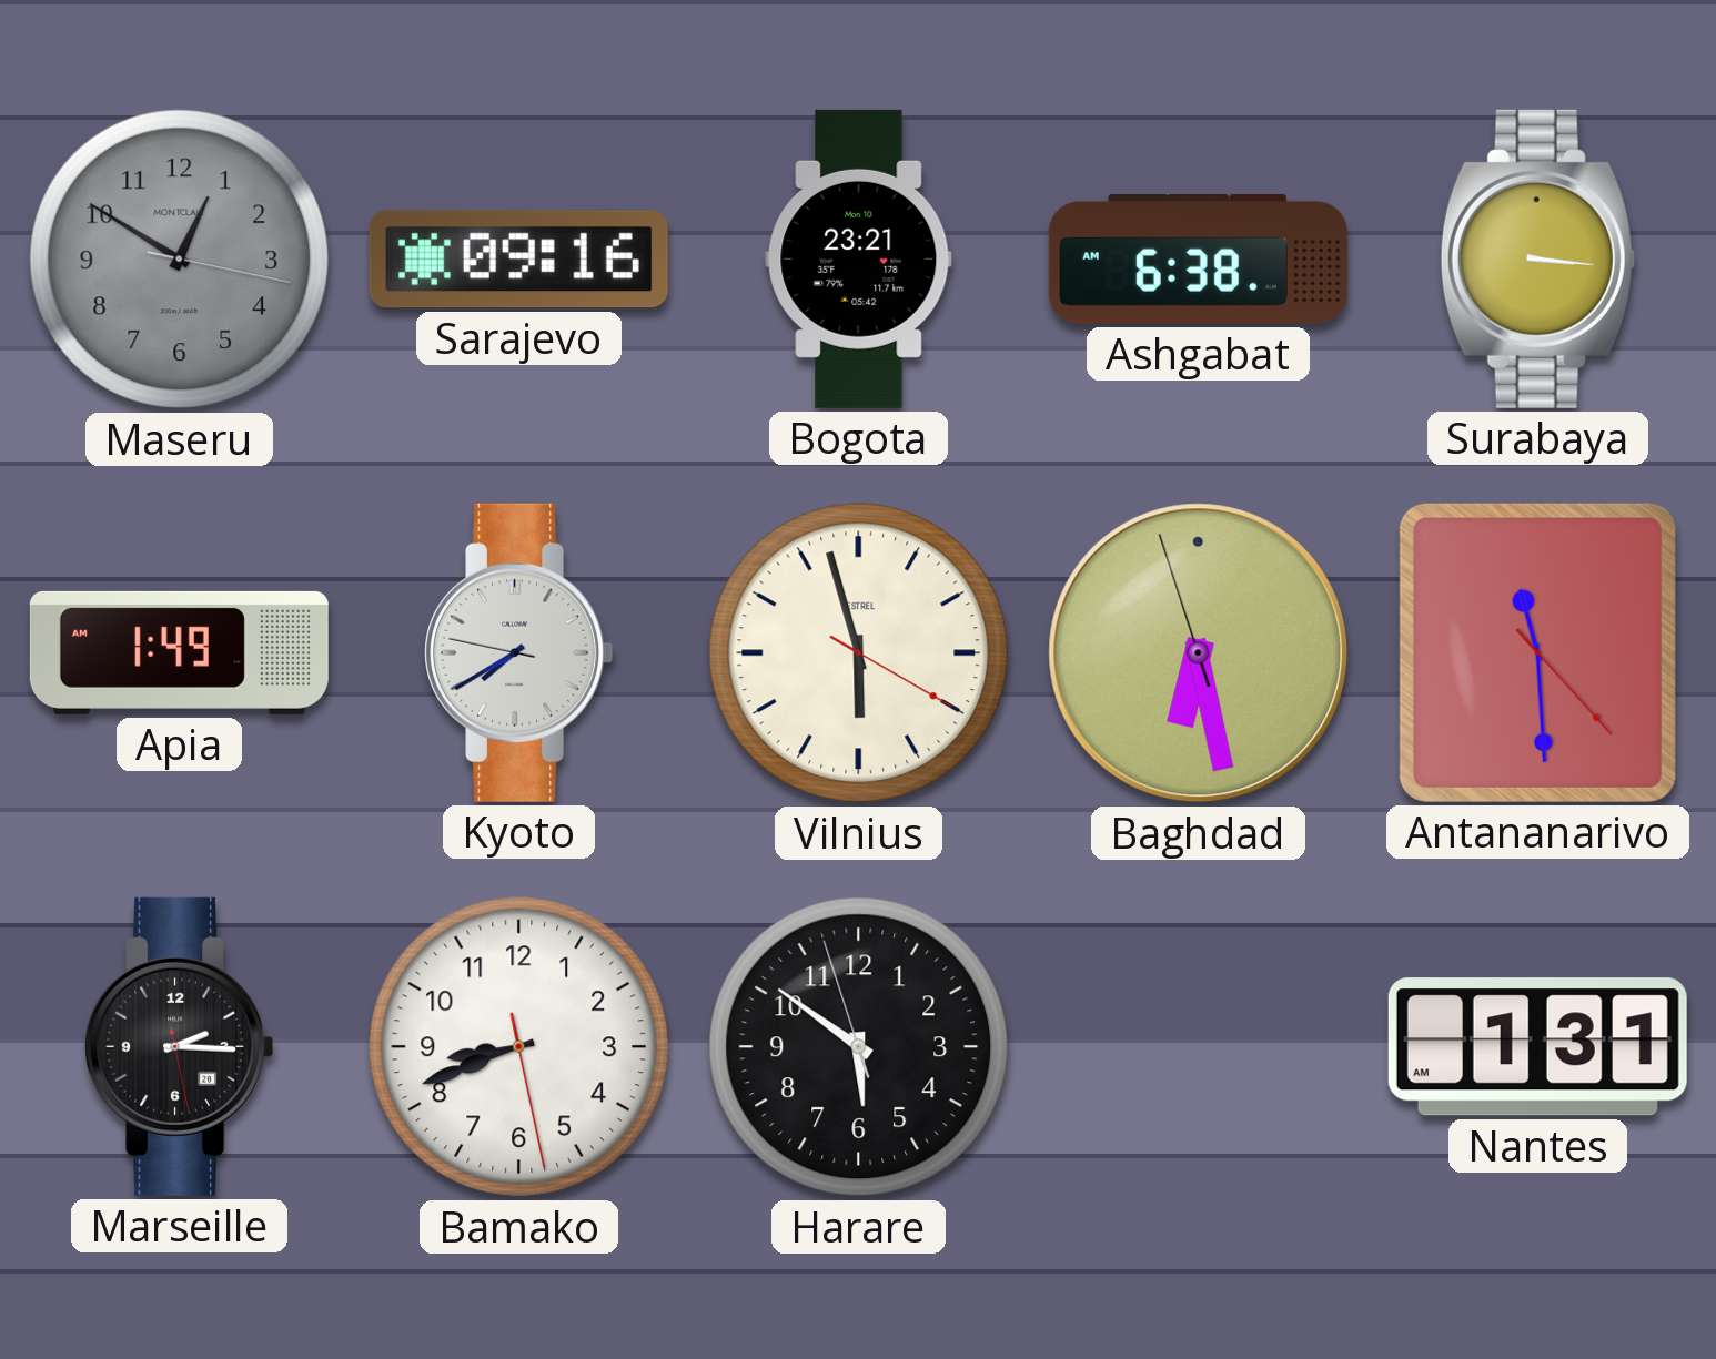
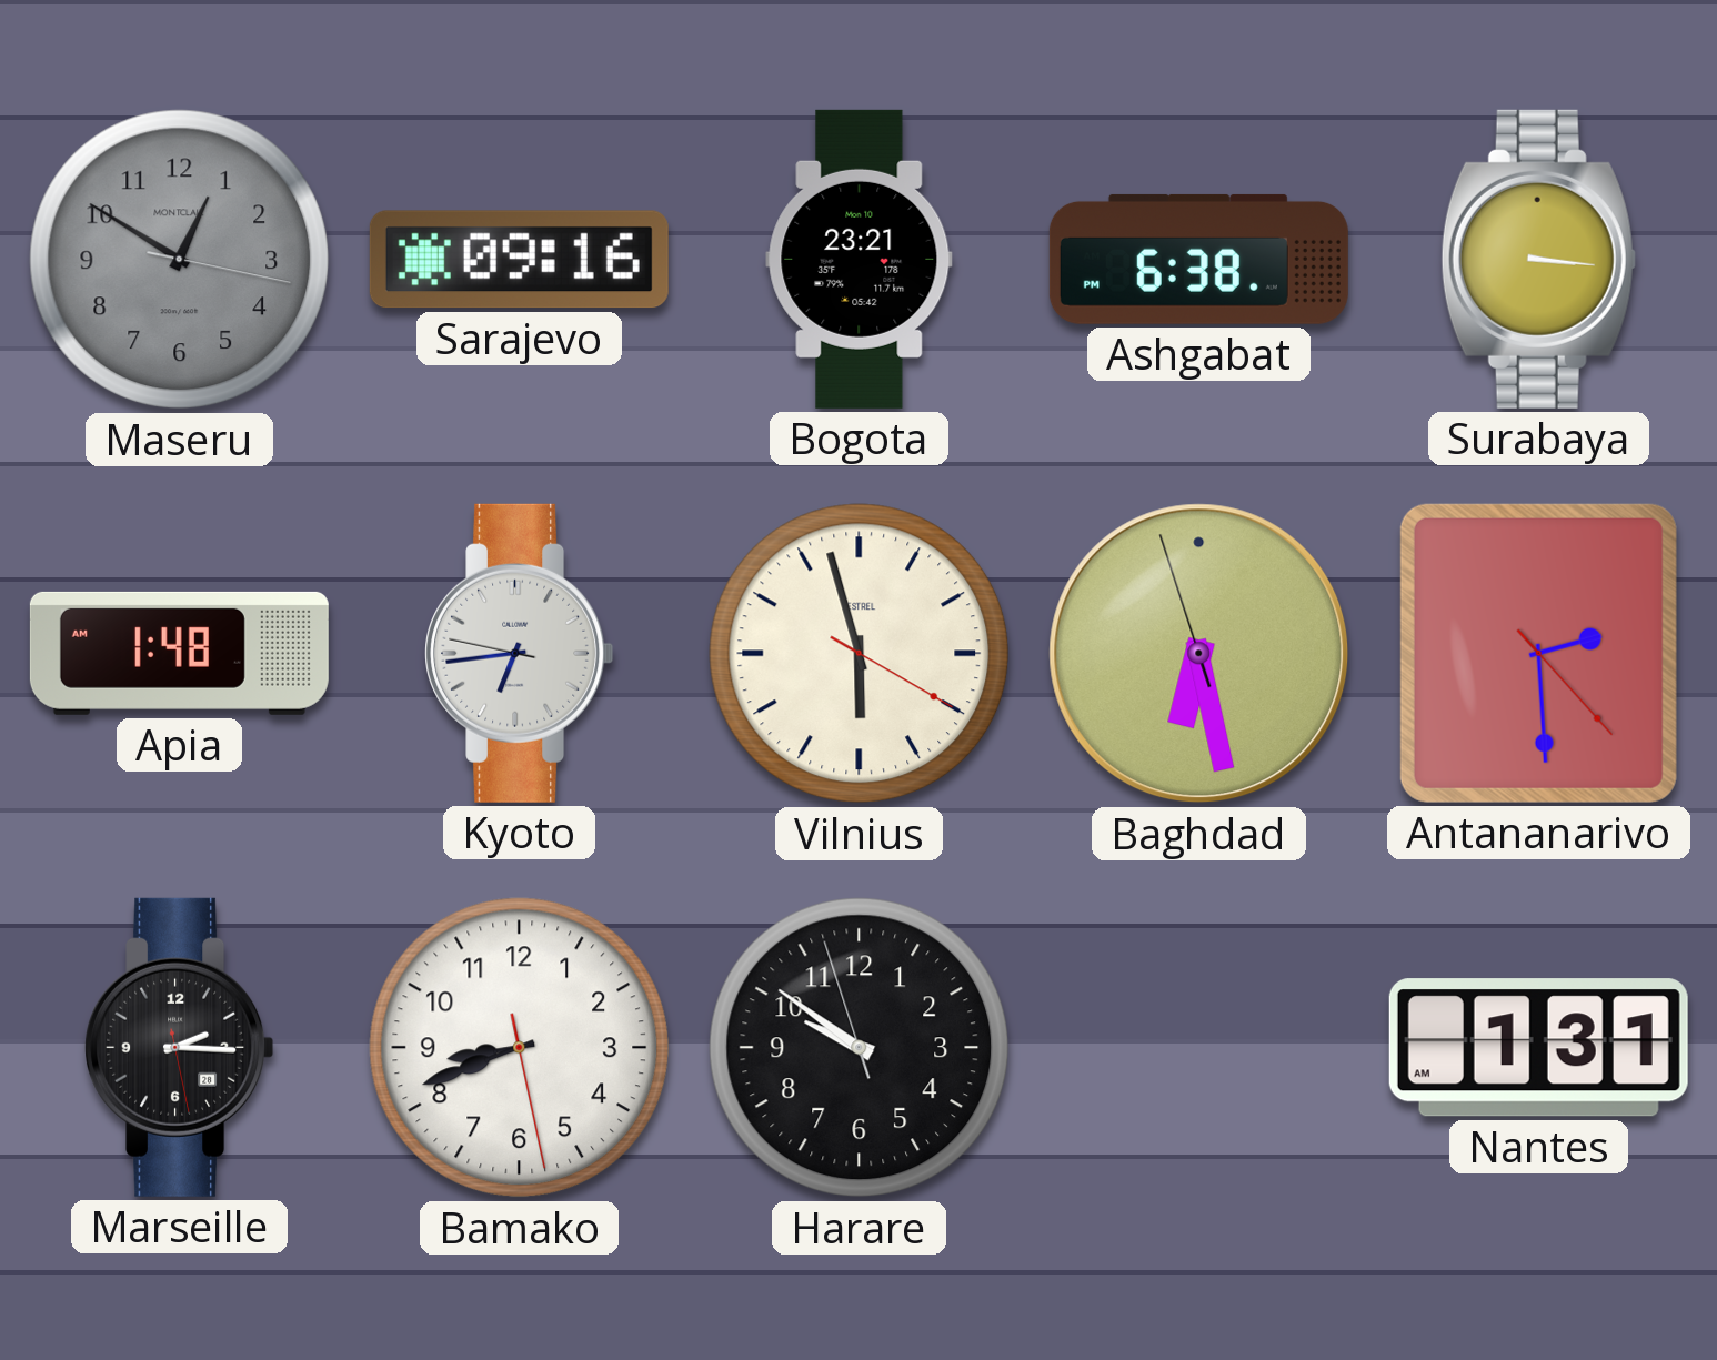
Ashgabat: 6:38 AM -> 6:38 PM
Apia: 1:49 -> 1:48
Kyoto: 7:39 -> 6:43
Antananarivo: 11:29 -> 2:29
Harare: 5:50 -> 9:50
